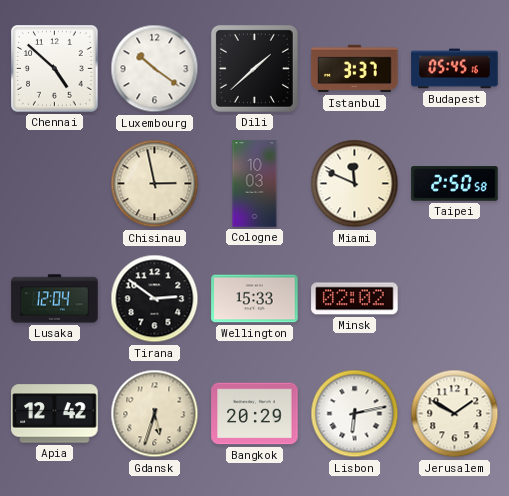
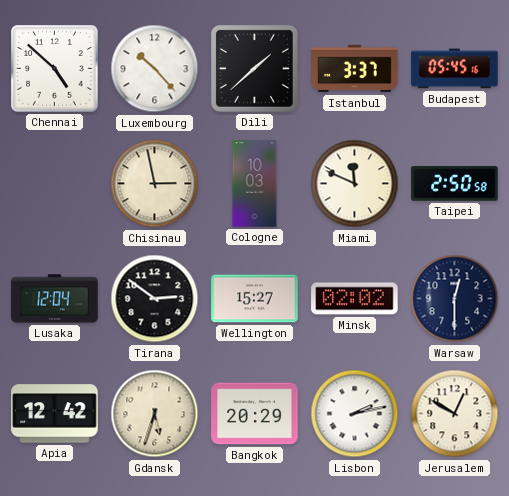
Luxembourg: 10:21 -> 10:23
Wellington: 15:33 -> 15:27
Warsaw: none -> 12:30
Lisbon: 6:13 -> 2:13
Jerusalem: 1:50 -> 12:50
